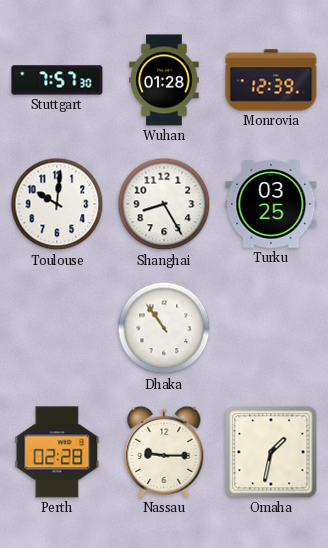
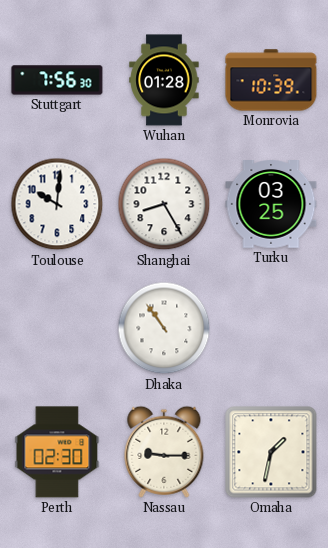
Stuttgart: 7:57 -> 7:56
Monrovia: 12:39 -> 10:39
Perth: 02:28 -> 02:30
